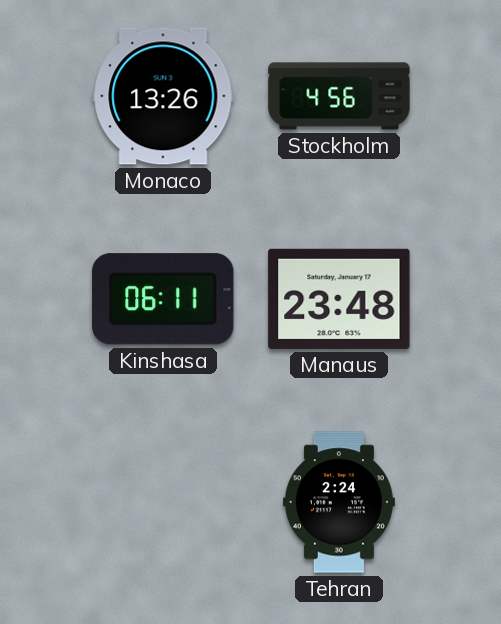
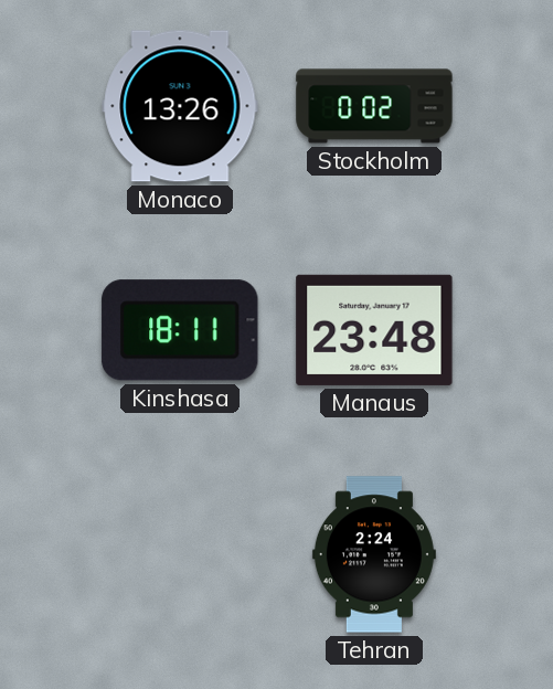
Stockholm: 4:56 -> 0:02
Kinshasa: 06:11 -> 18:11
